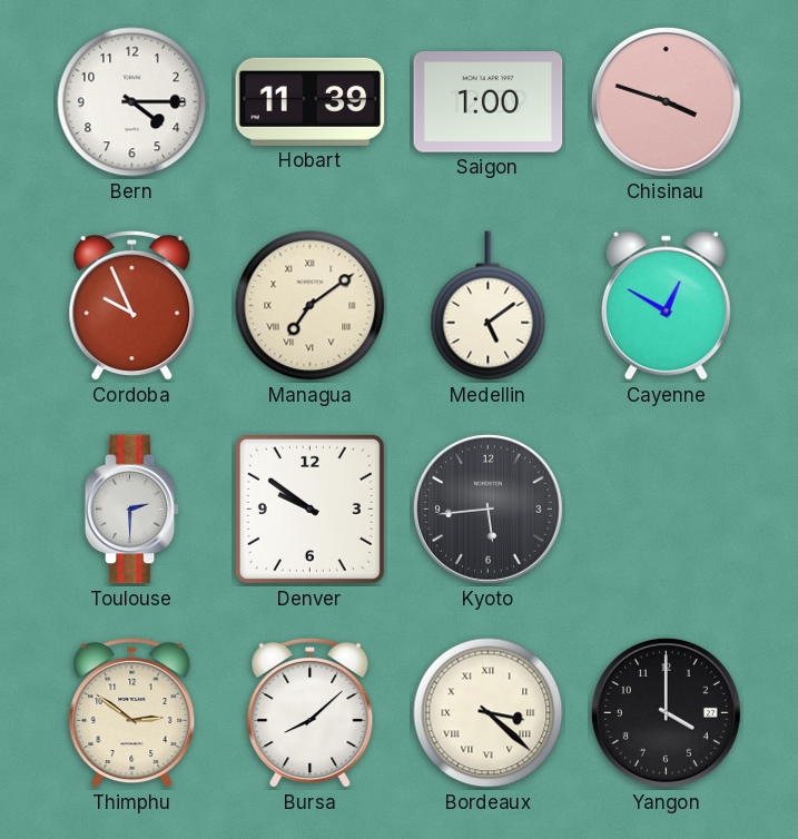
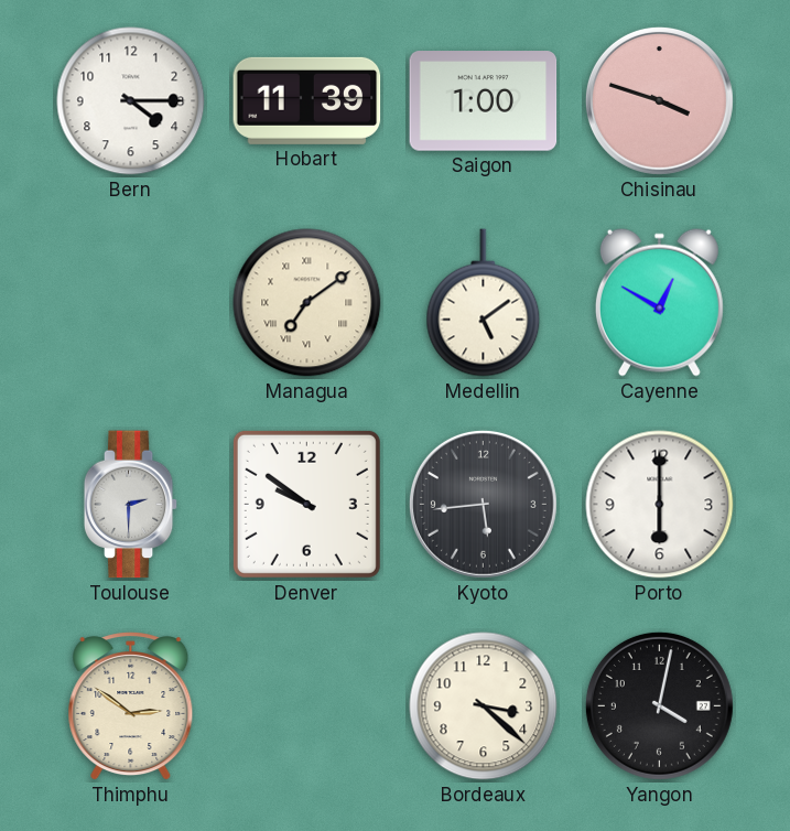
Cordoba: 9:56 -> none
Porto: none -> 6:00
Bursa: 8:08 -> none
Bordeaux numerals: Roman -> Arabic
Yangon: 4:00 -> 4:02
